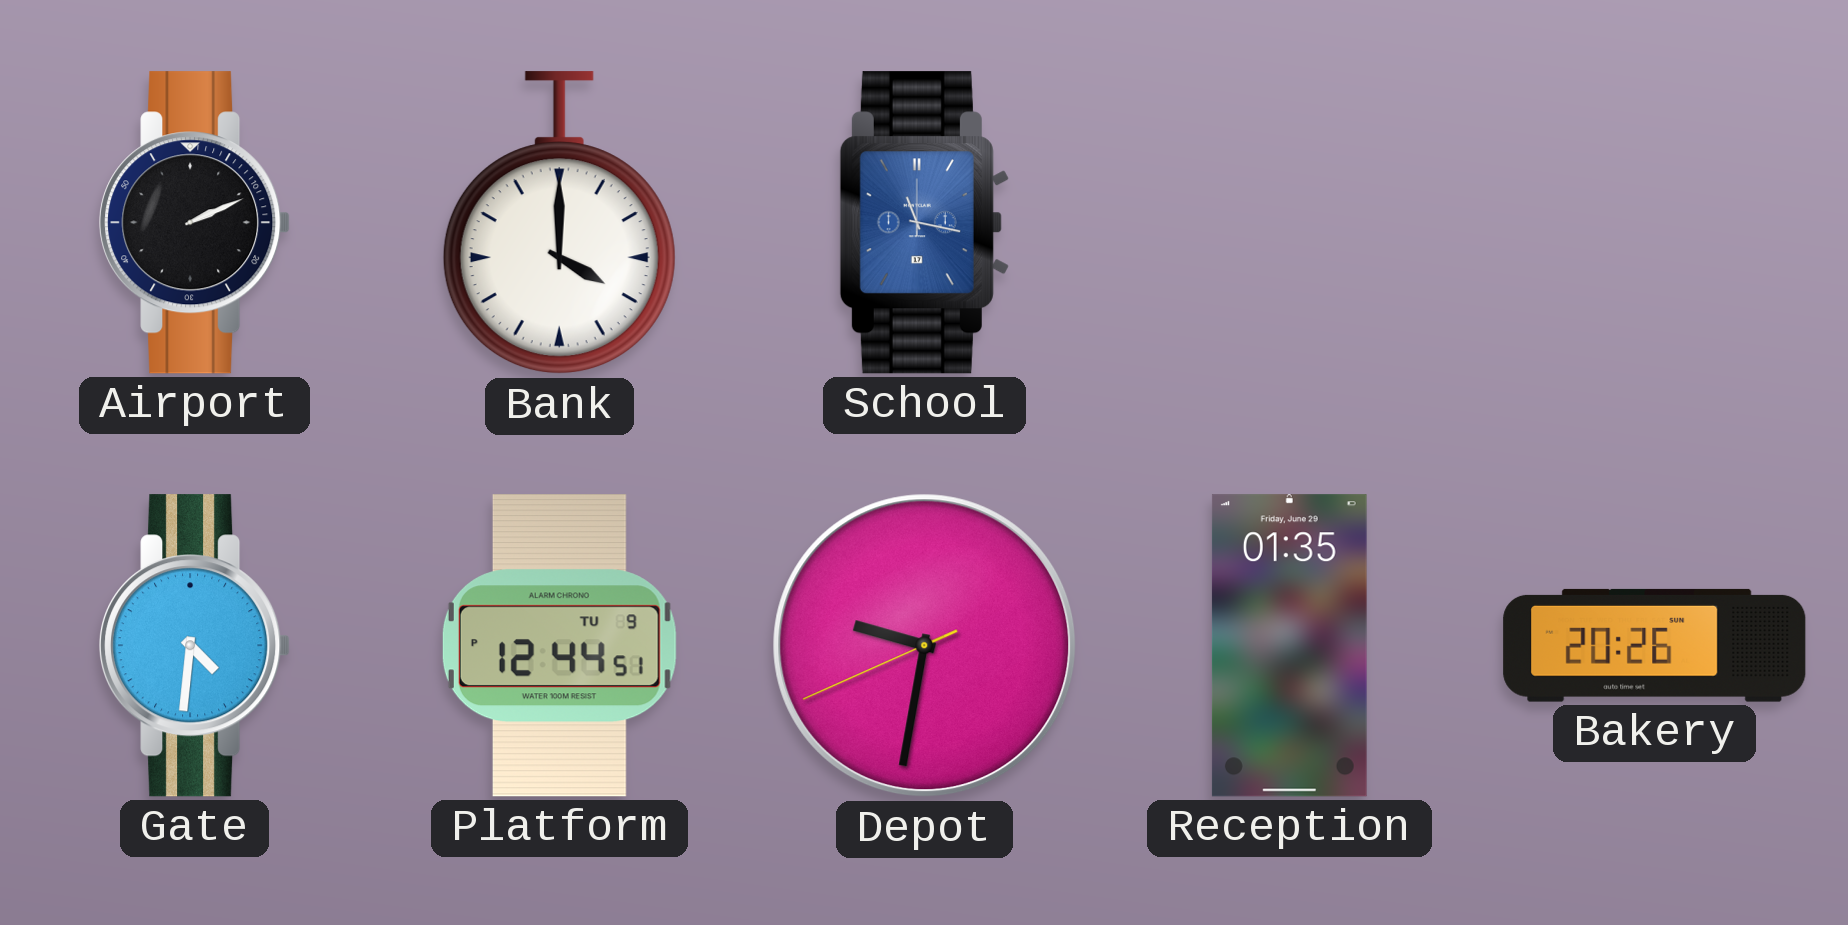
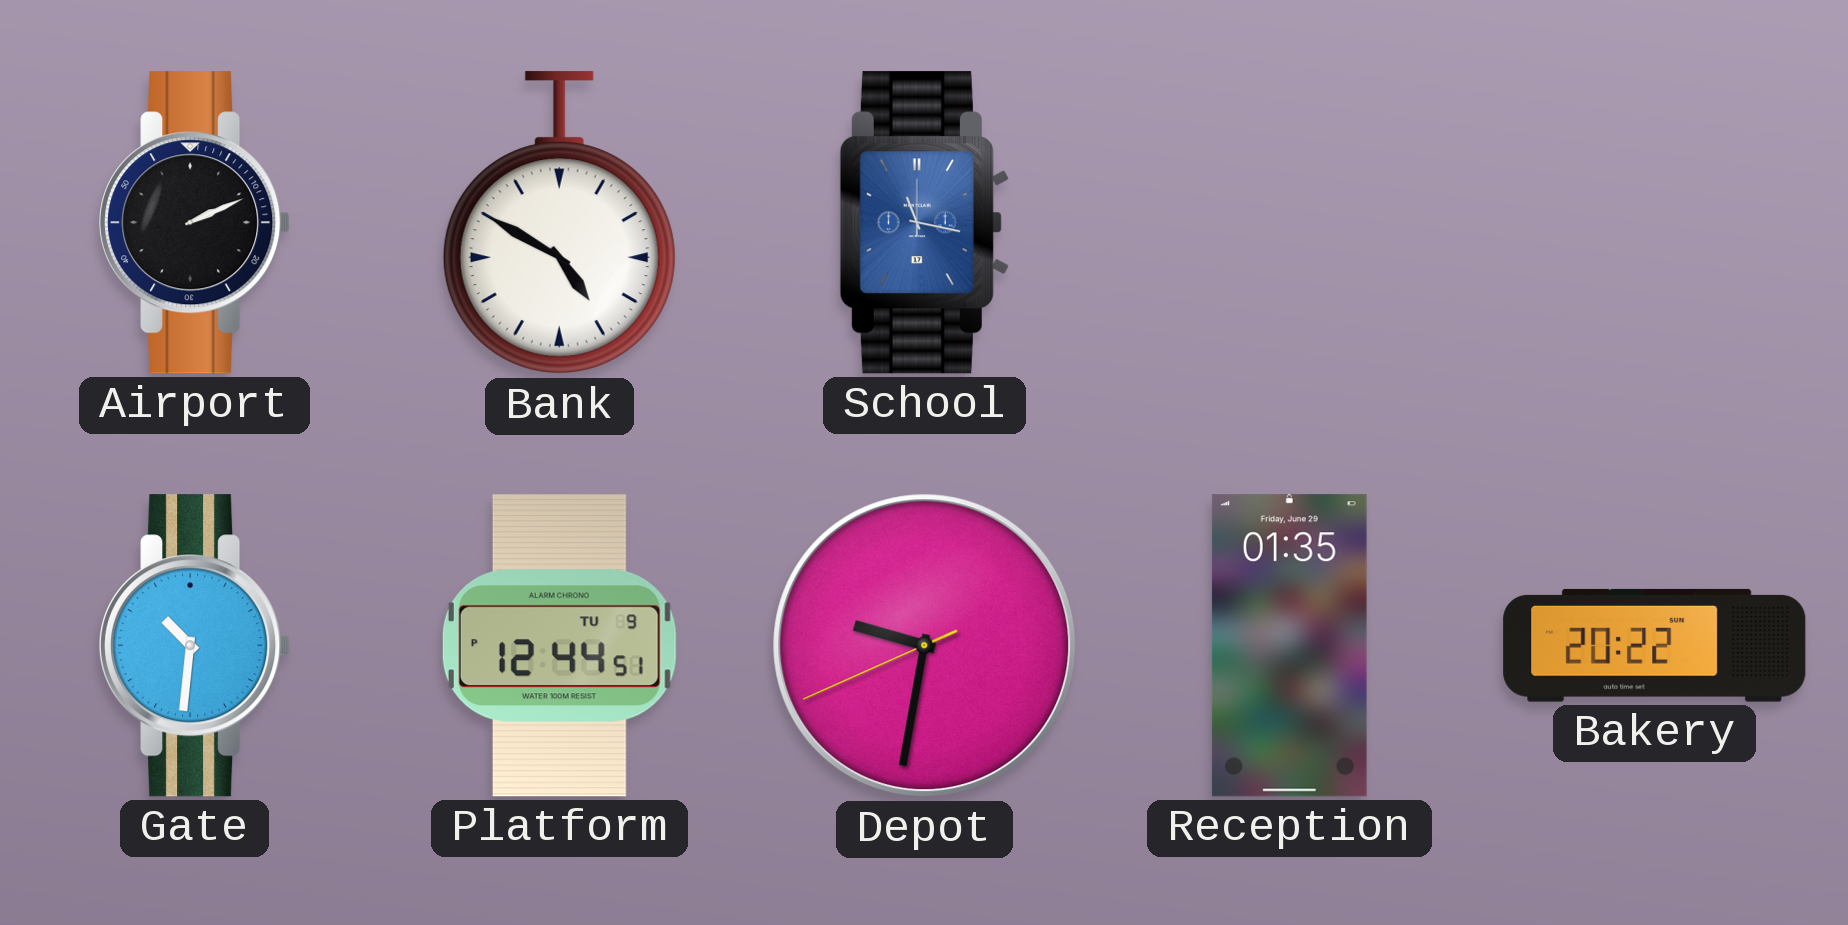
Bank: 4:00 -> 4:50
Gate: 4:31 -> 10:31
Bakery: 20:26 -> 20:22
